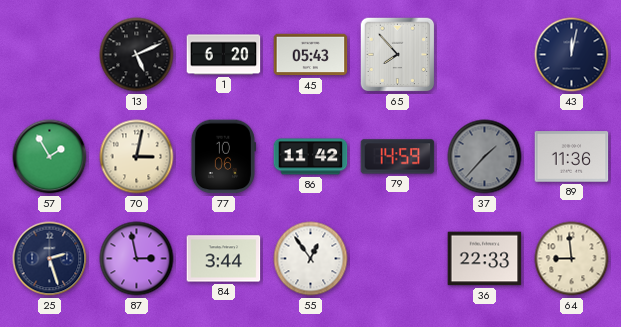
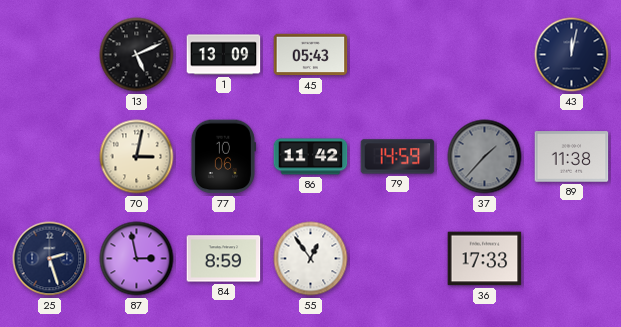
1: 6:20 -> 13:09
65: 7:53 -> none
57: 1:55 -> none
89: 11:36 -> 11:38
84: 3:44 -> 8:59
36: 22:33 -> 17:33
64: 8:59 -> none
